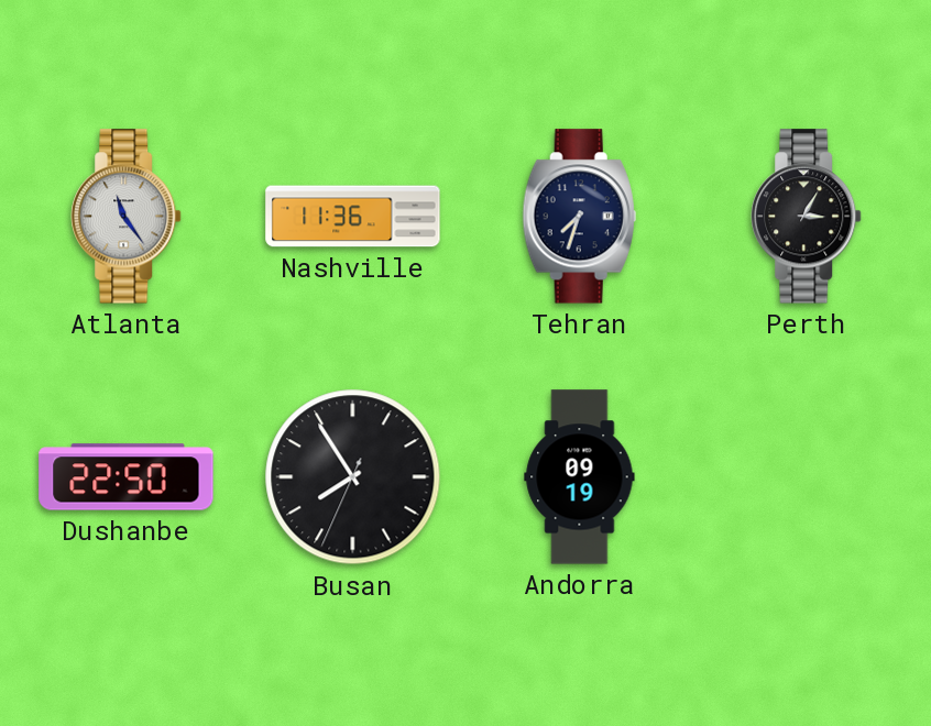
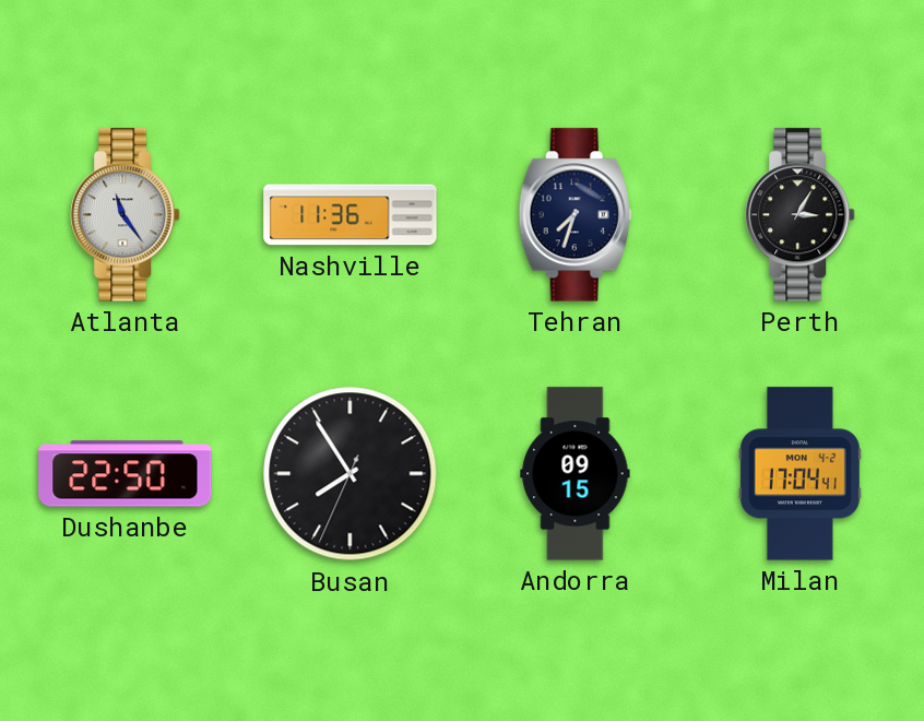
Andorra: 09:19 -> 09:15
Milan: none -> 17:04
